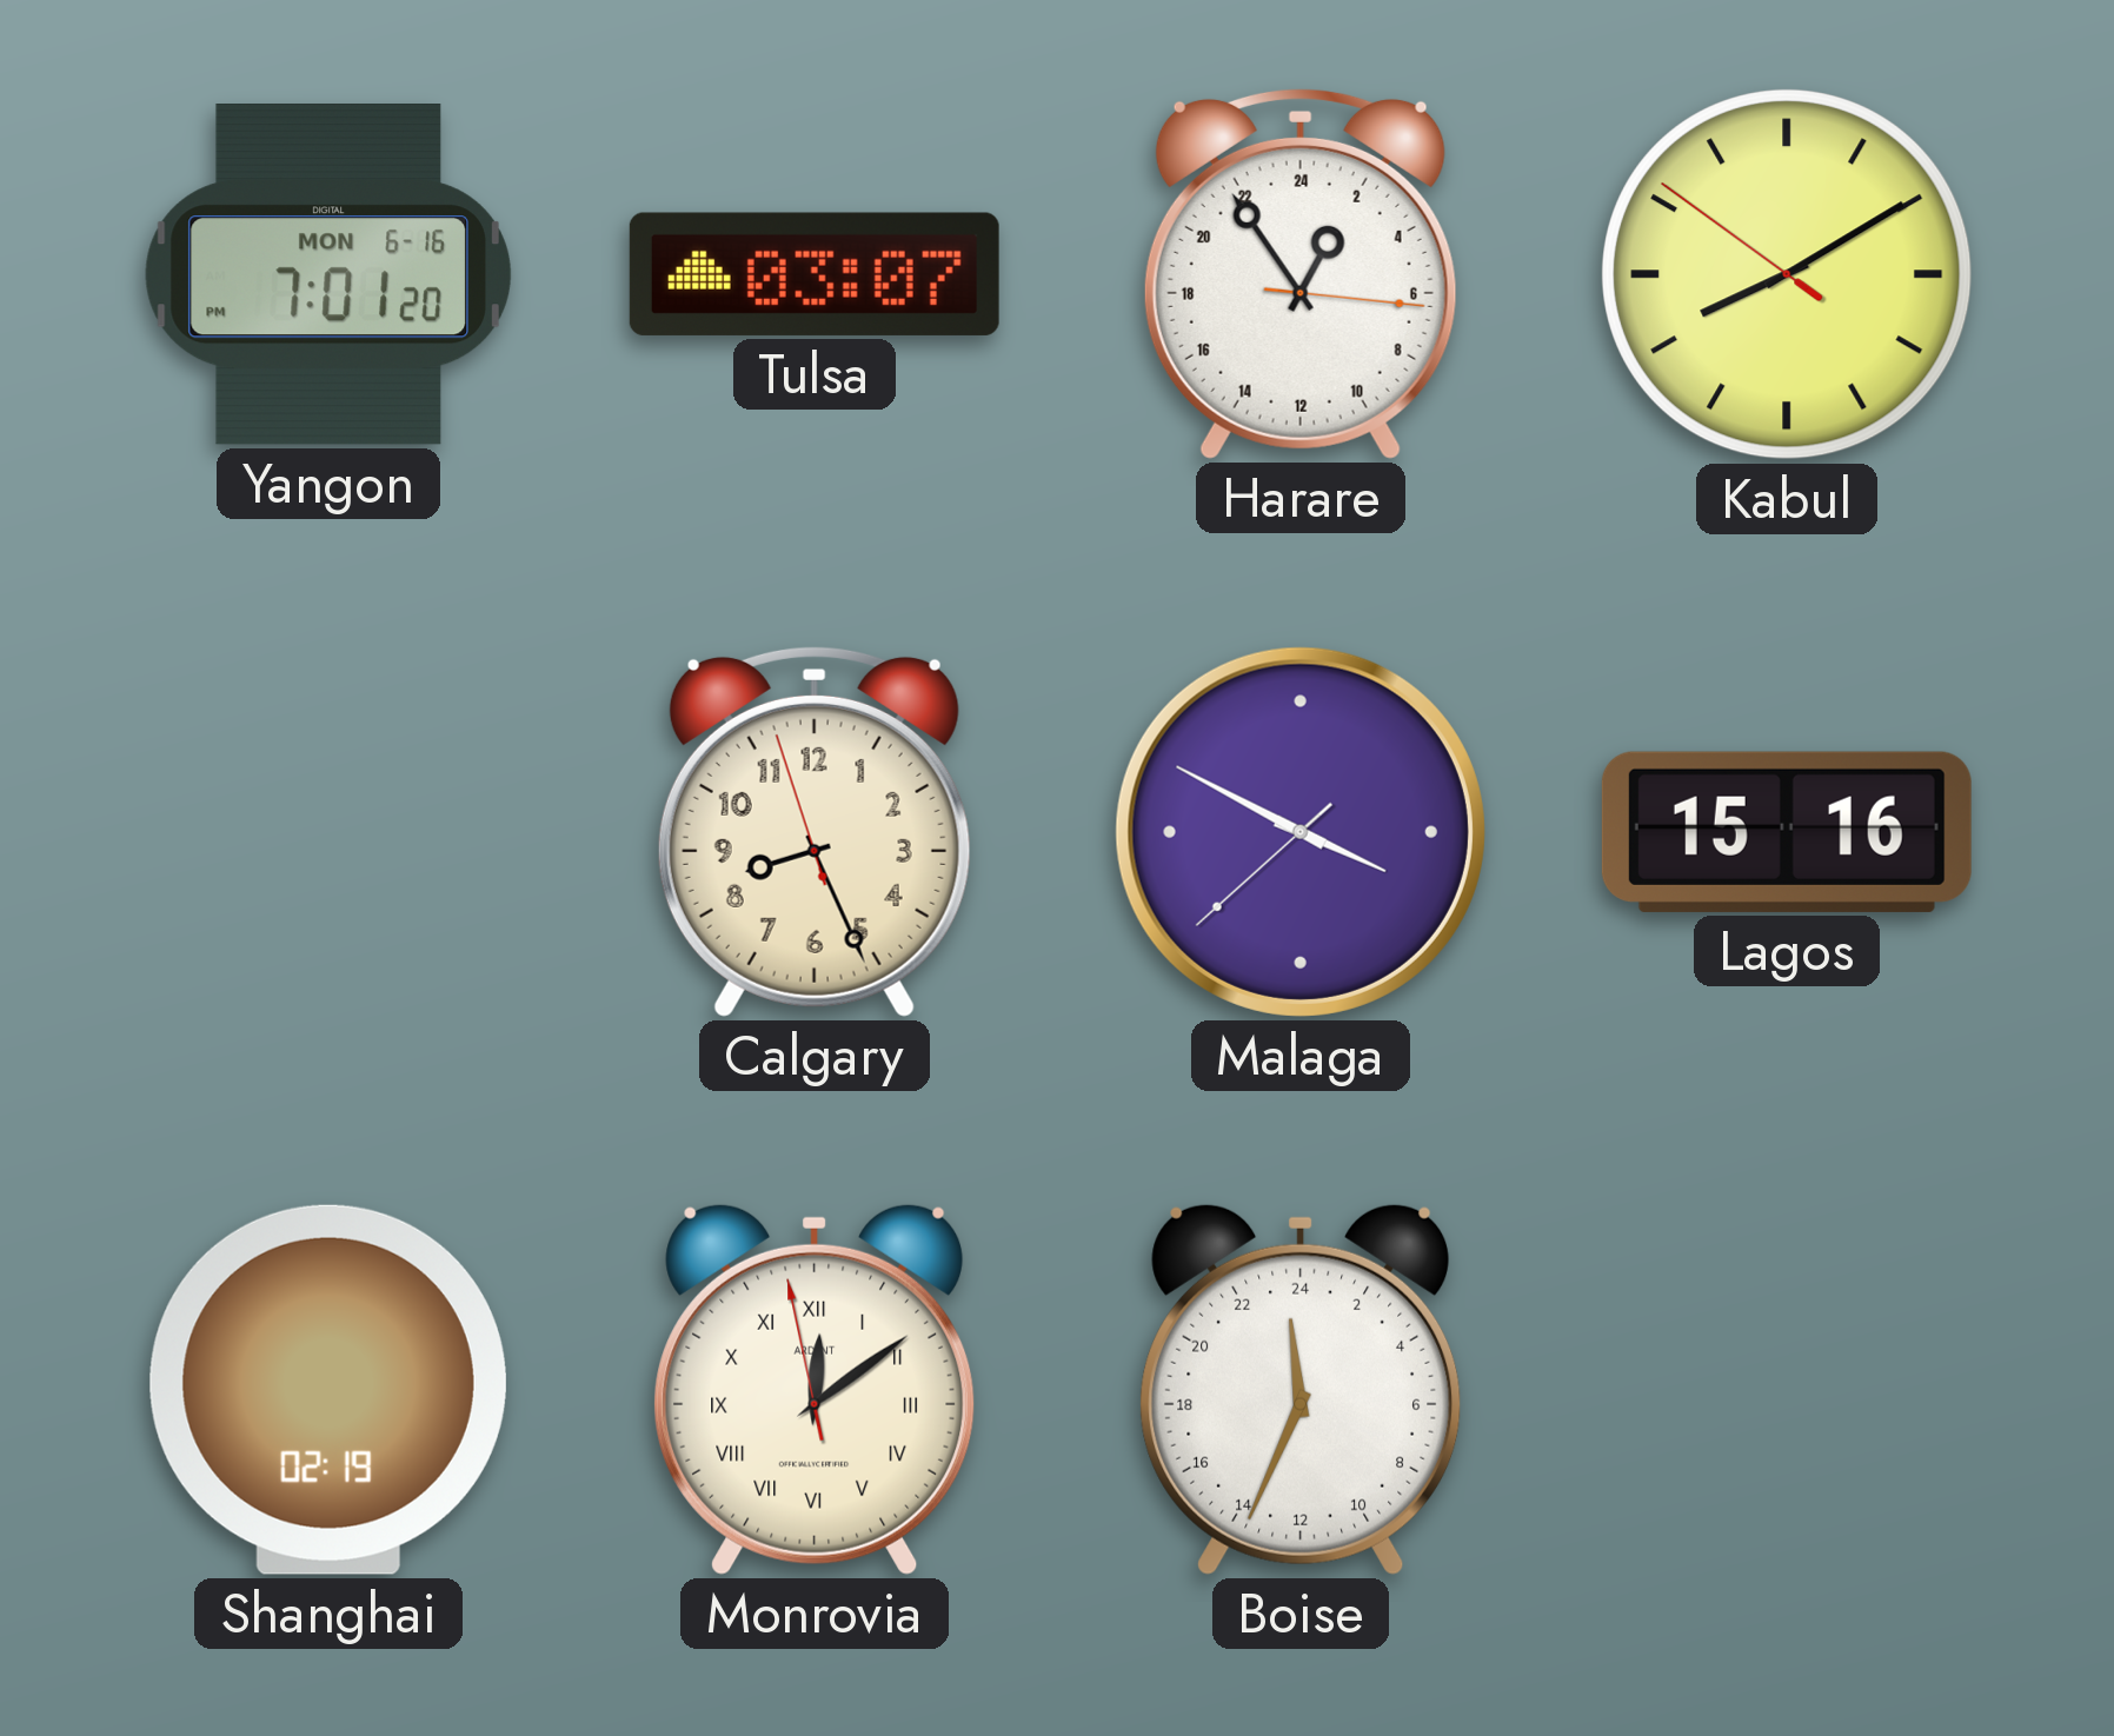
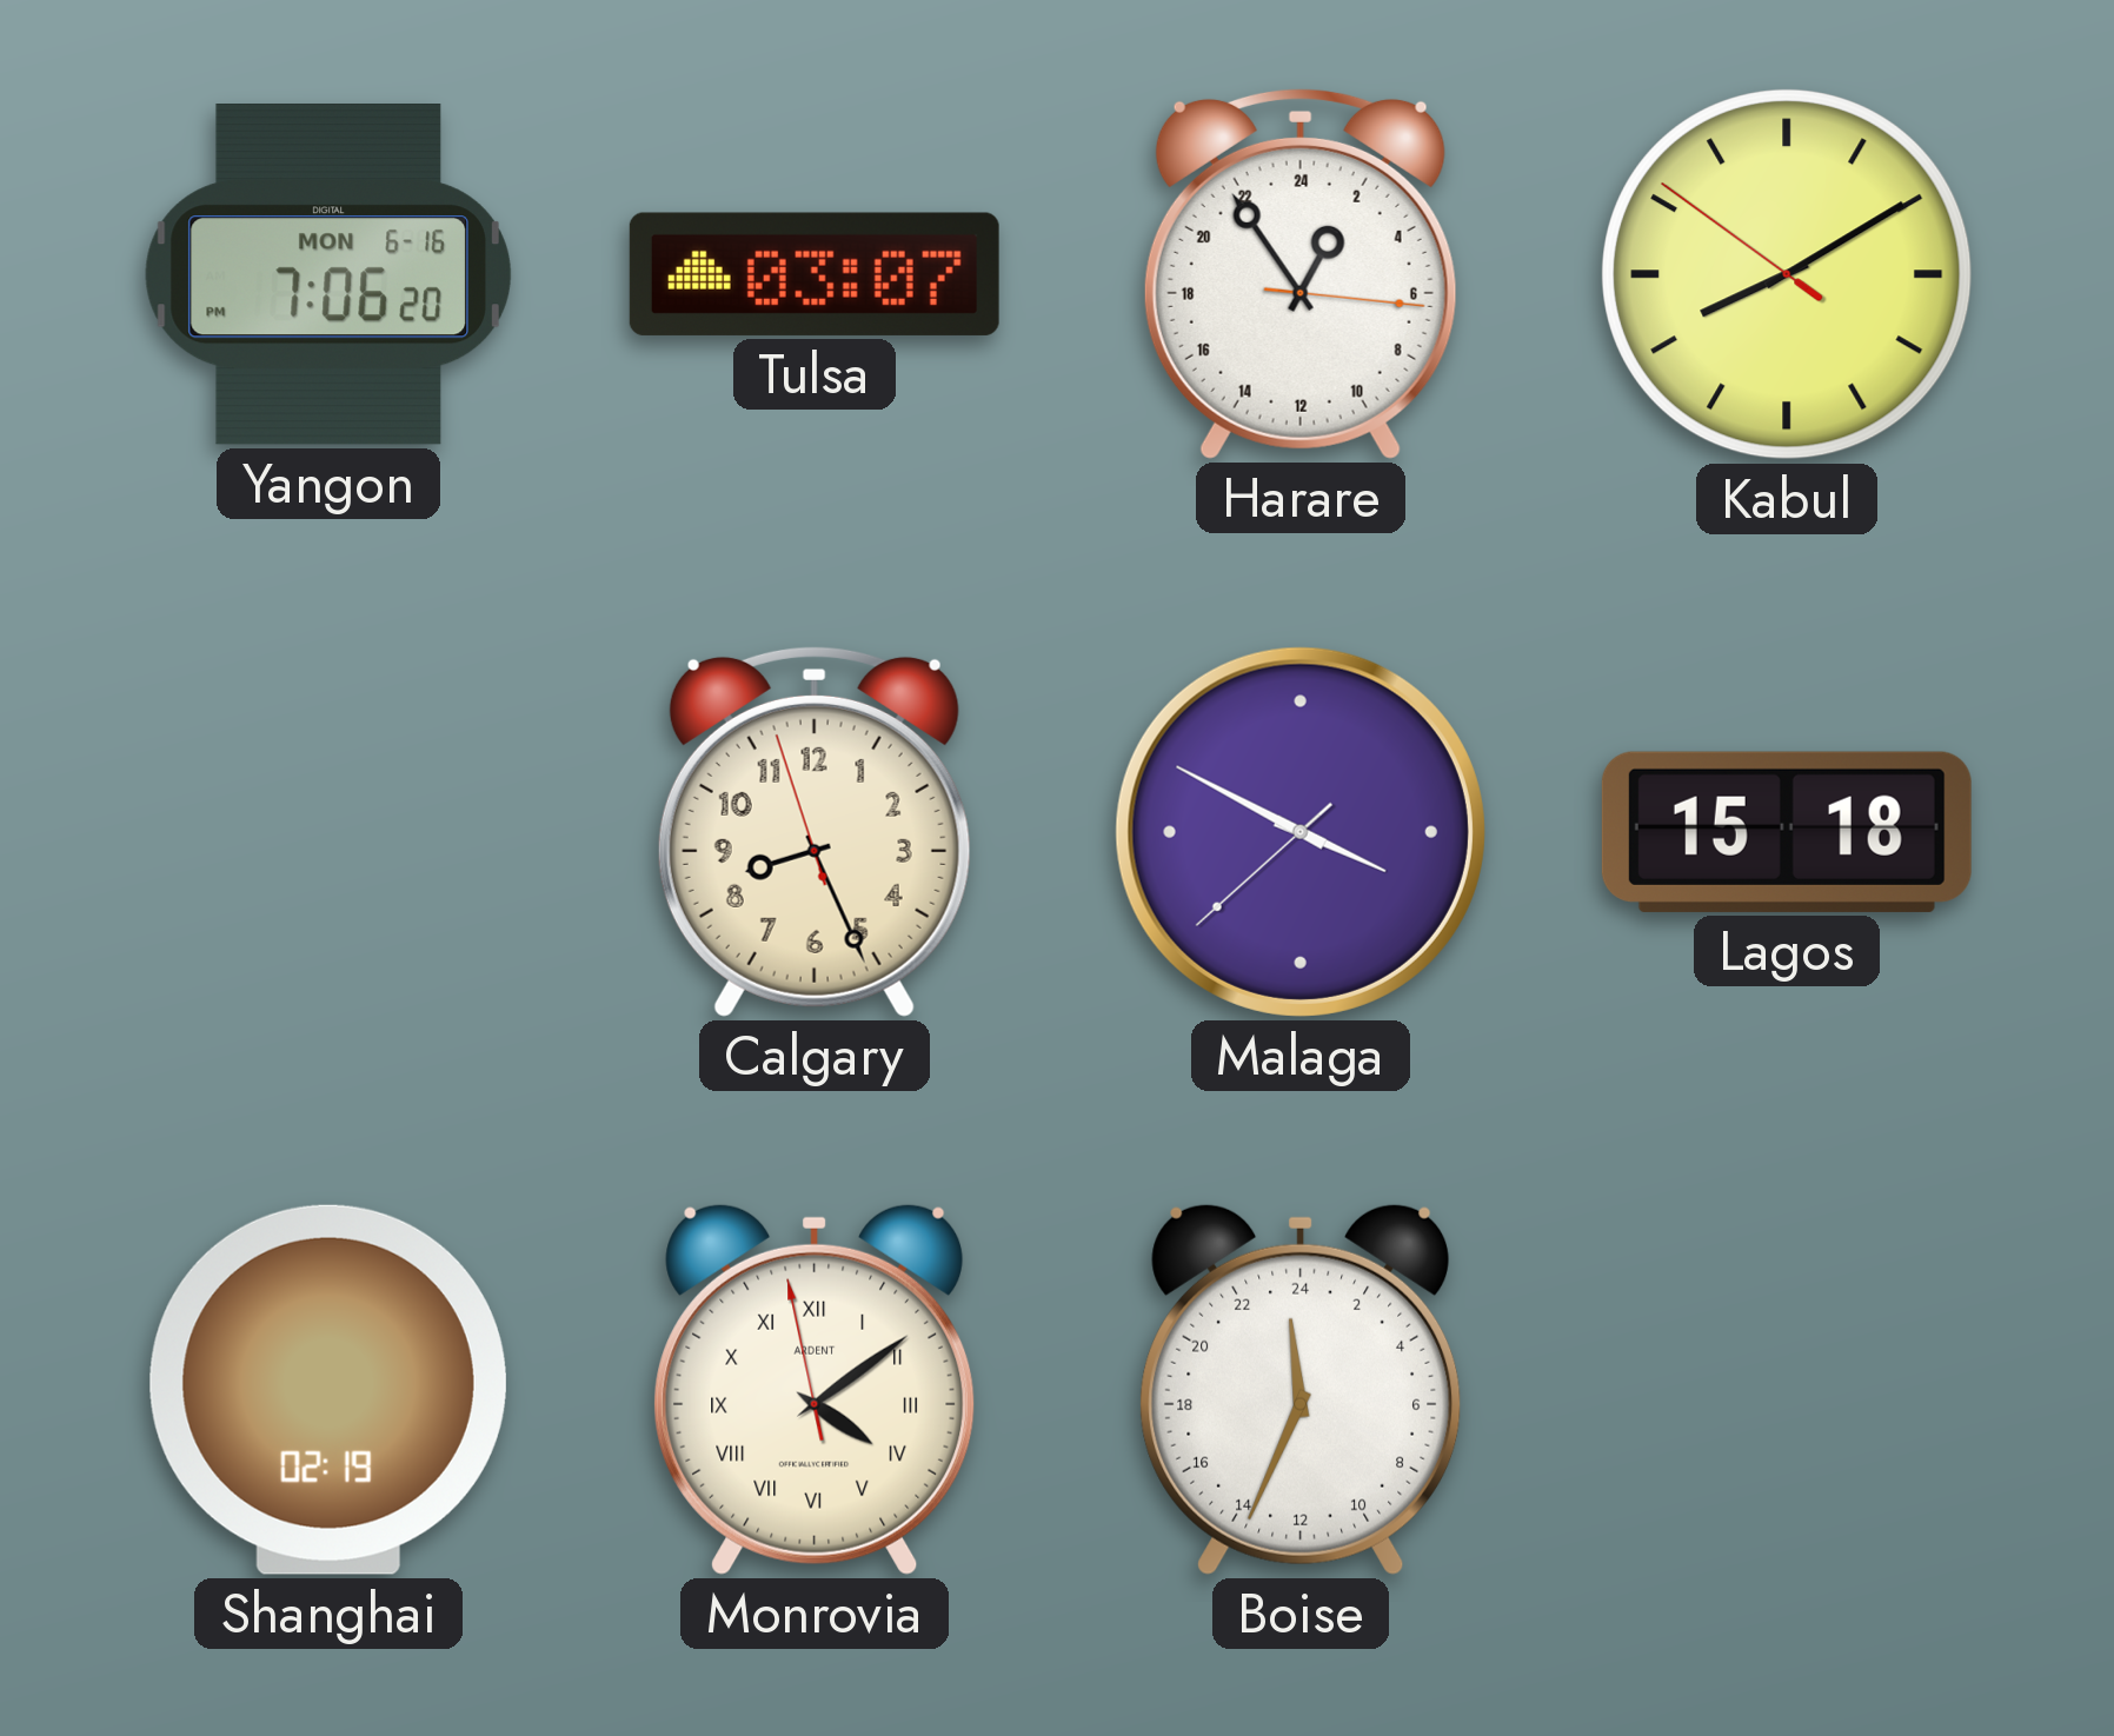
Yangon: 7:01 -> 7:06
Lagos: 15:16 -> 15:18
Monrovia: 12:08 -> 4:08
